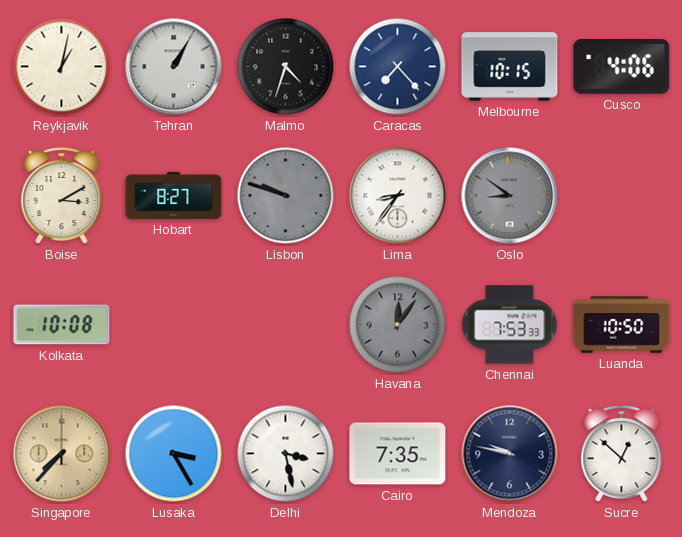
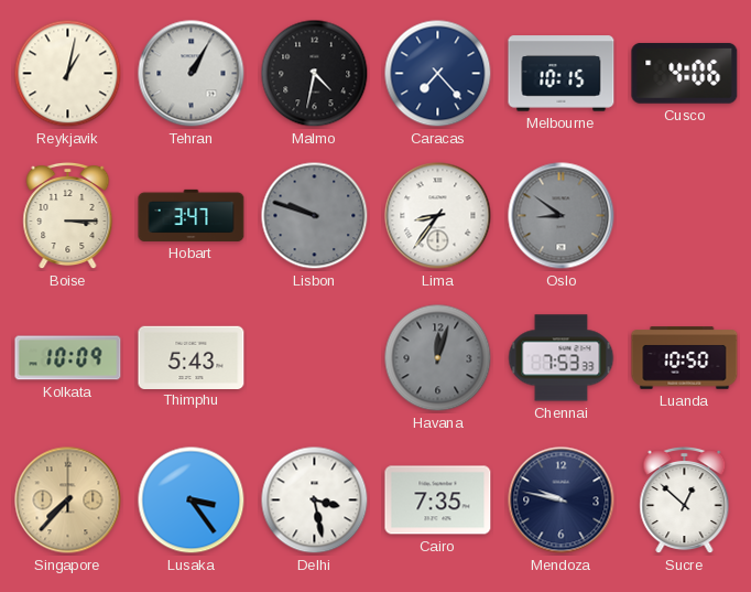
Malmo: 4:33 -> 4:32
Boise: 3:10 -> 3:15
Hobart: 8:27 -> 3:47
Kolkata: 10:08 -> 10:09
Thimphu: none -> 5:43
Havana: 12:06 -> 12:03
Lusaka: 3:25 -> 3:24
